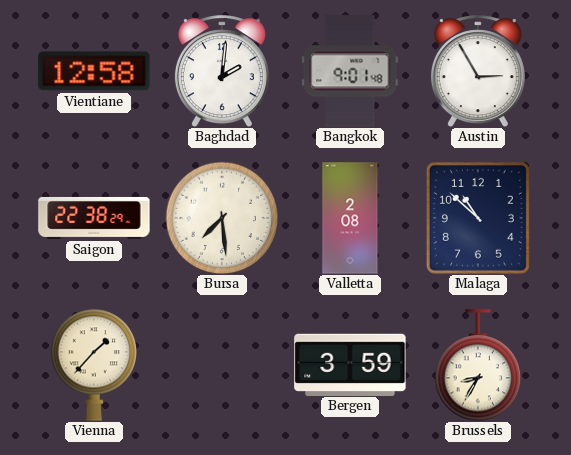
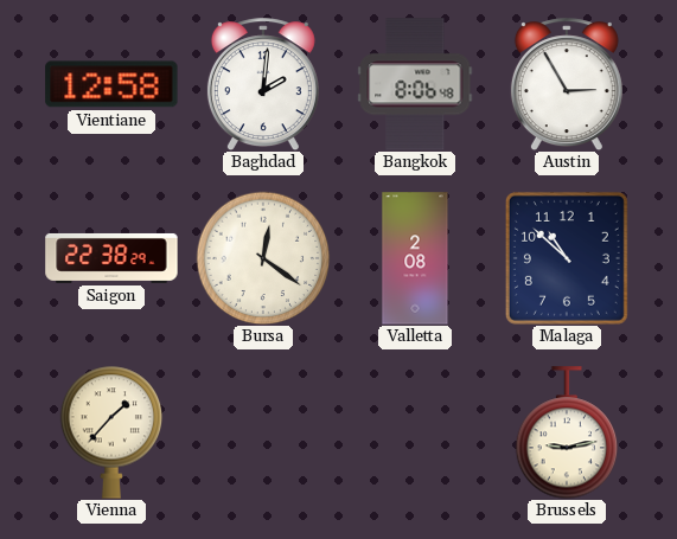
Bangkok: 9:01 -> 8:06
Bursa: 7:29 -> 12:21
Bergen: 3:59 -> none
Brussels: 8:35 -> 9:13
